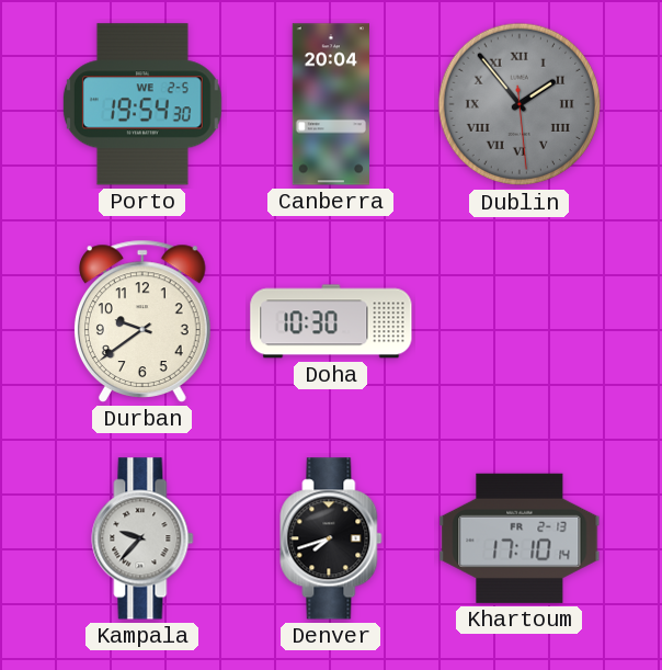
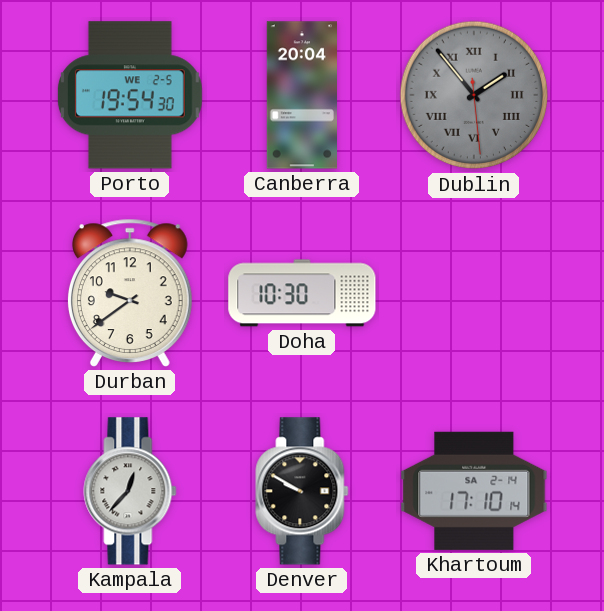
Kampala: 9:37 -> 12:37
Denver: 7:42 -> 9:50
Khartoum date: FR 2-13 -> SA 2-14
